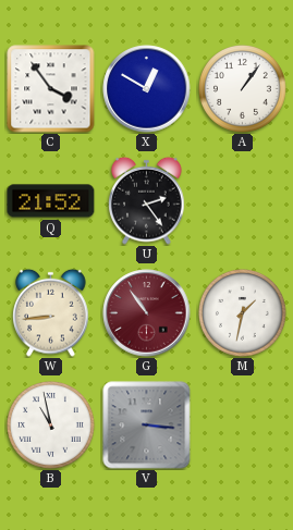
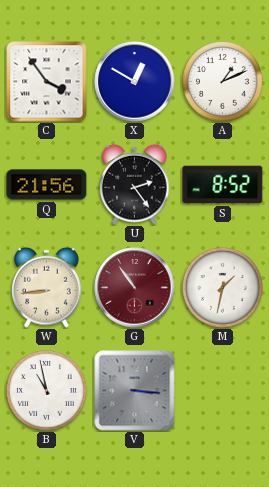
A: 1:06 -> 1:11
Q: 21:52 -> 21:56
S: none -> 8:52
